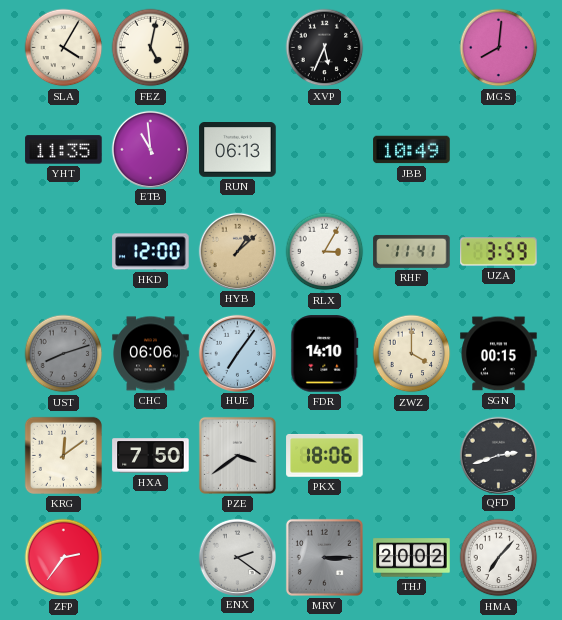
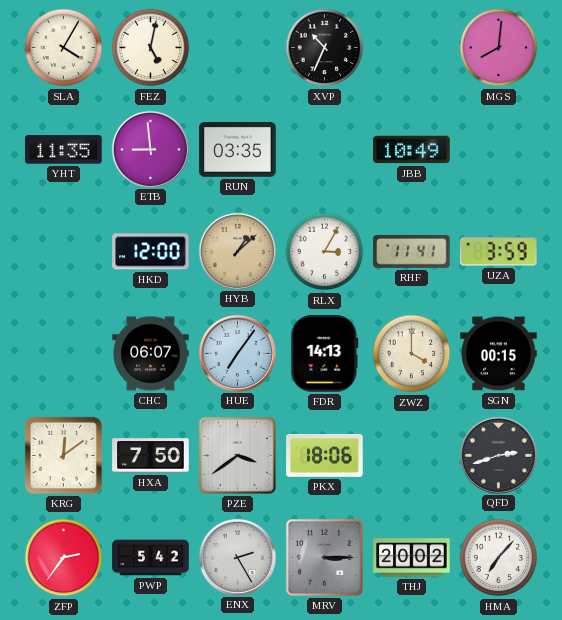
XVP: 5:34 -> 10:34
ETB: 10:59 -> 8:59
RUN: 06:13 -> 03:35
UST: 8:12 -> none
CHC: 06:06 -> 06:07
FDR: 14:10 -> 14:13
PWP: none -> 5:42
ENX: 2:21 -> 2:25
